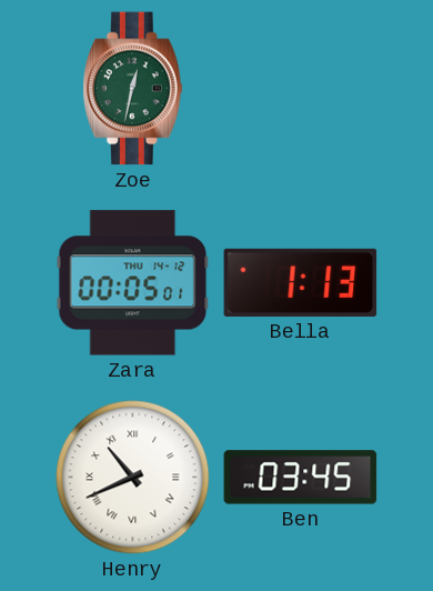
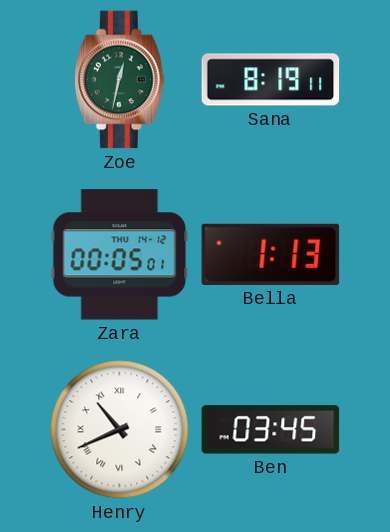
Sana: none -> 8:19
